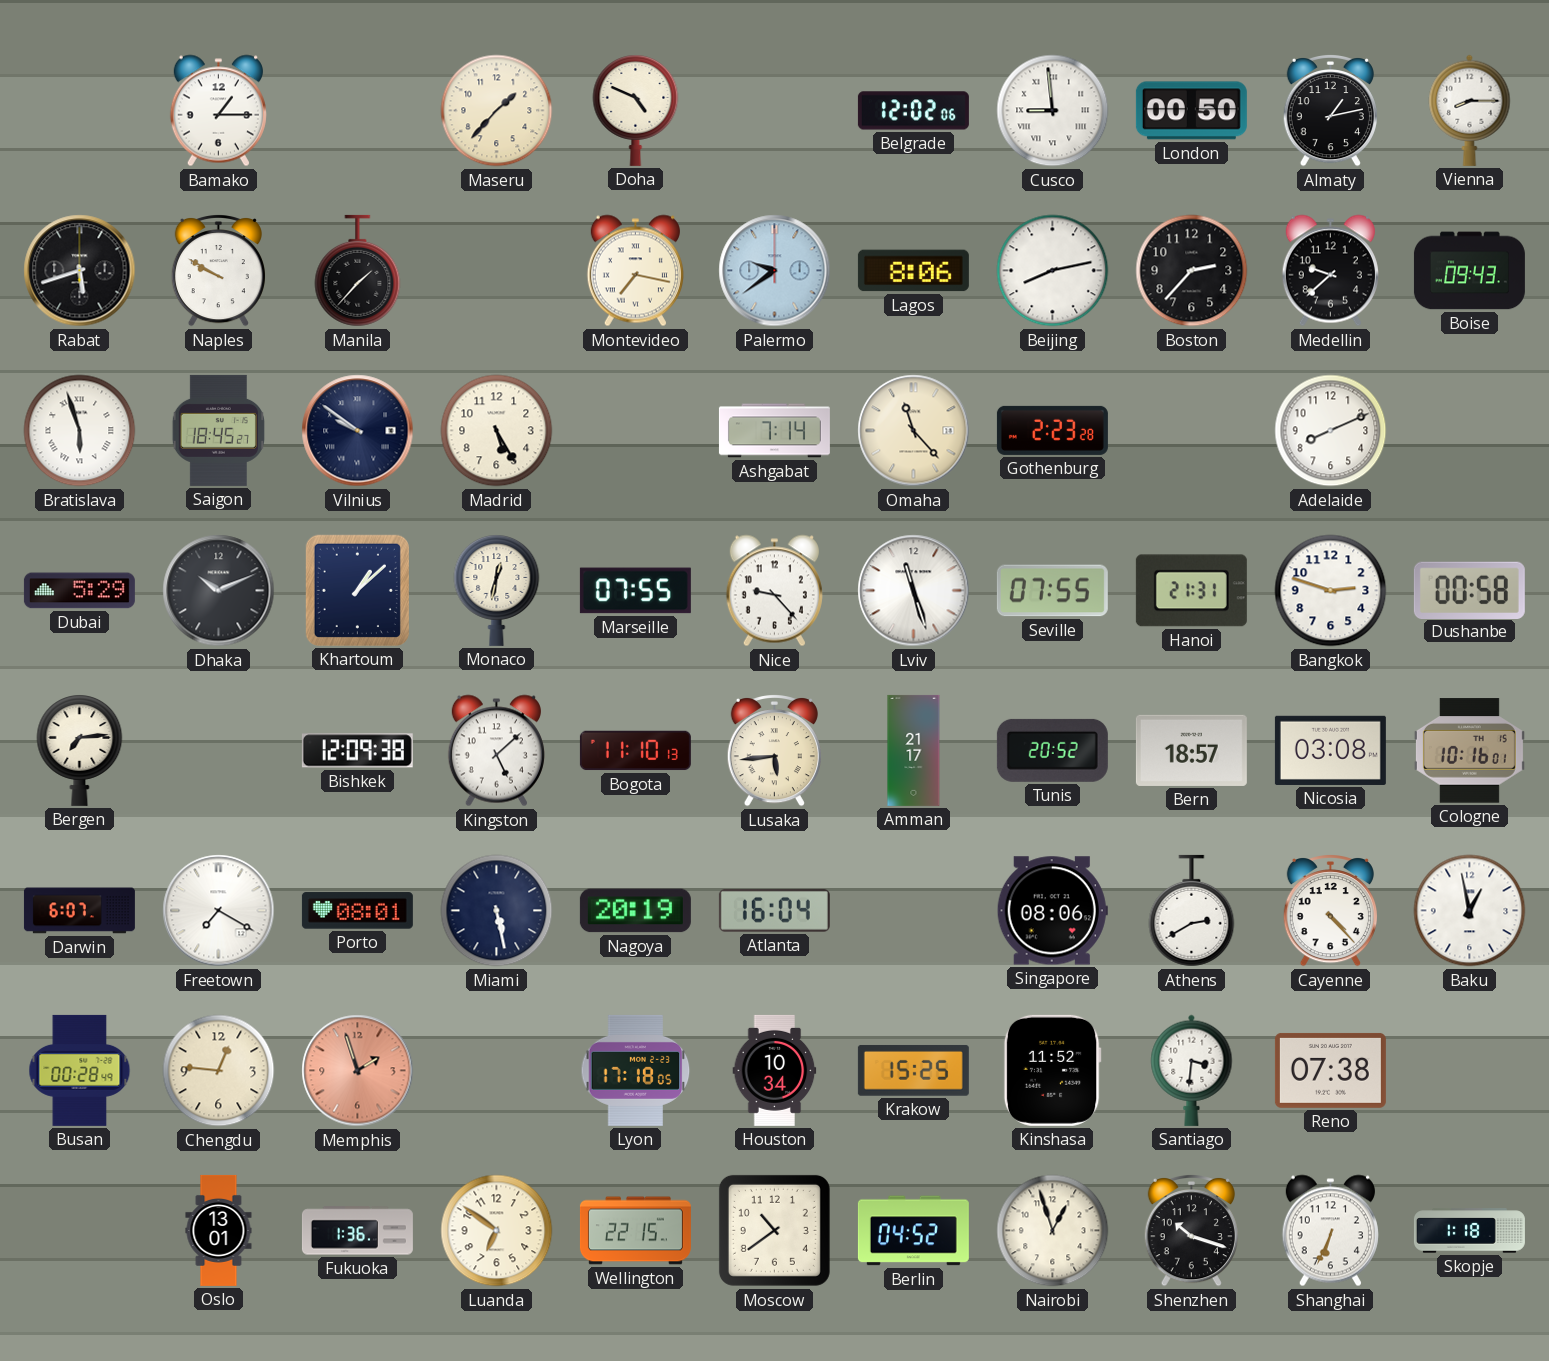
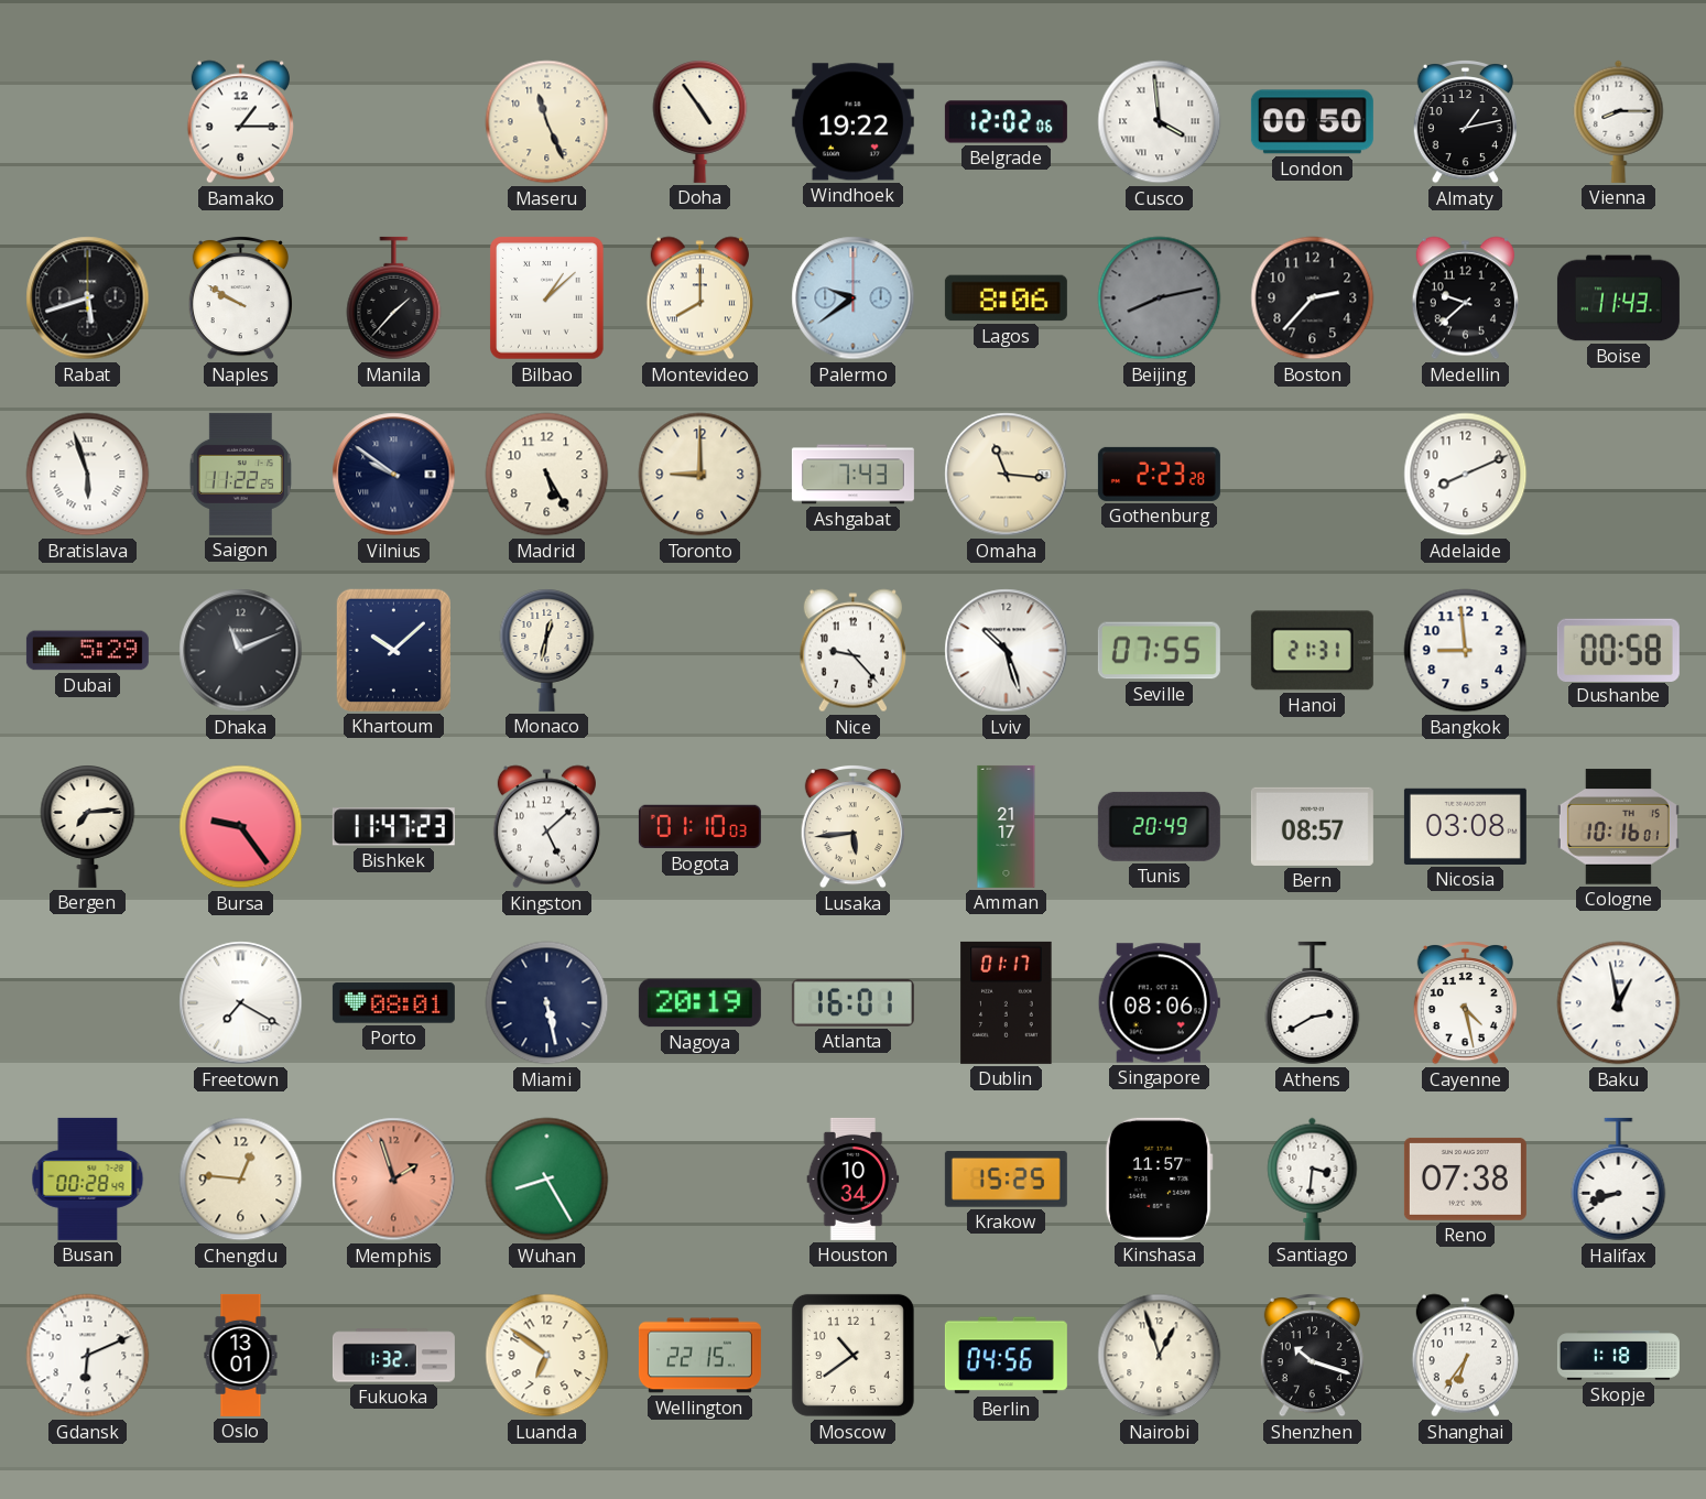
Maseru: 1:37 -> 11:26
Doha: 4:49 -> 4:54
Windhoek: none -> 19:22
Cusco: 8:59 -> 3:59
Bilbao: none -> 1:08
Montevideo: 7:17 -> 8:00
Beijing dial: white -> grey
Boise: 09:43 -> 11:43
Saigon: 18:45 -> 11:22
Toronto: none -> 9:00
Ashgabat: 7:14 -> 7:43
Omaha: 11:23 -> 11:16
Dhaka: 10:11 -> 11:11
Khartoum: 1:08 -> 10:08
Marseille: 07:55 -> none
Lviv: 11:27 -> 10:27
Bangkok: 2:48 -> 8:59
Bursa: none -> 9:24
Bishkek: 12:09 -> 11:47
Bogota: 11:10 -> 01:10
Tunis: 20:52 -> 20:49
Bern: 18:57 -> 08:57
Darwin: 6:07 -> none
Atlanta: 16:04 -> 16:01
Dublin: none -> 01:17
Cayenne: 4:23 -> 4:28
Wuhan: none -> 8:25
Lyon: 17:18 -> none
Kinshasa: 11:52 -> 11:57
Halifax: none -> 8:42
Gdansk: none -> 6:11
Fukuoka: 1:36 -> 1:32
Berlin: 04:52 -> 04:56
Shanghai: 6:34 -> 6:36
